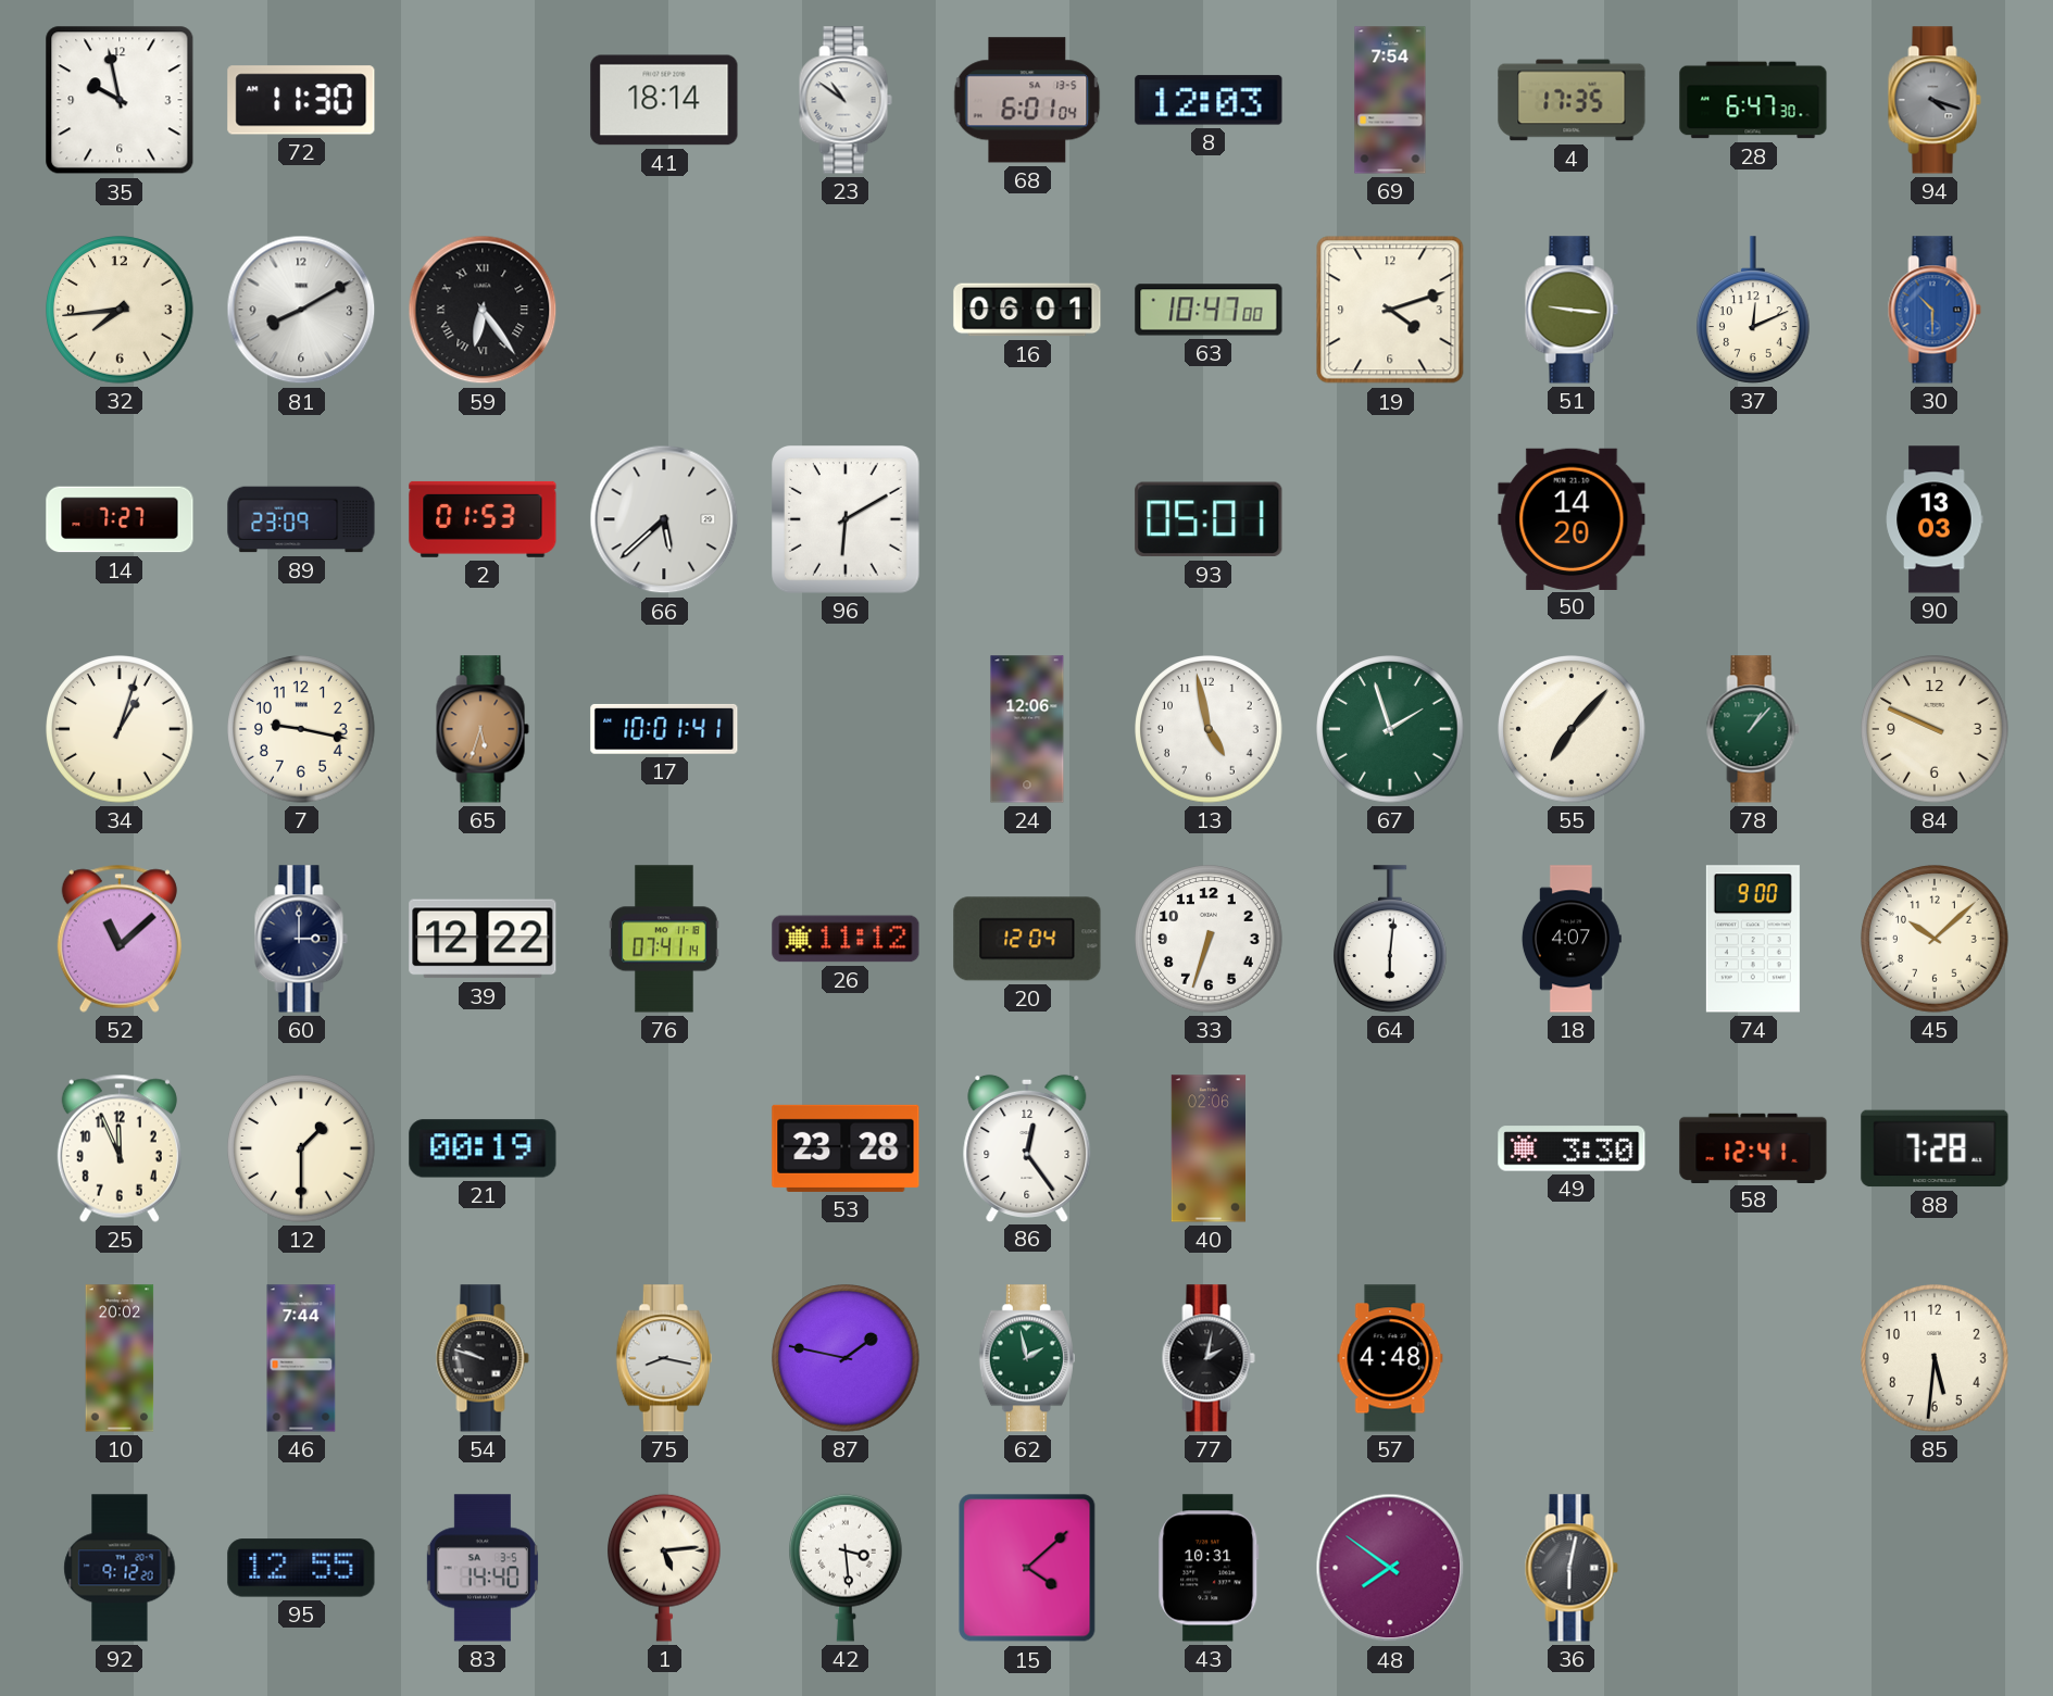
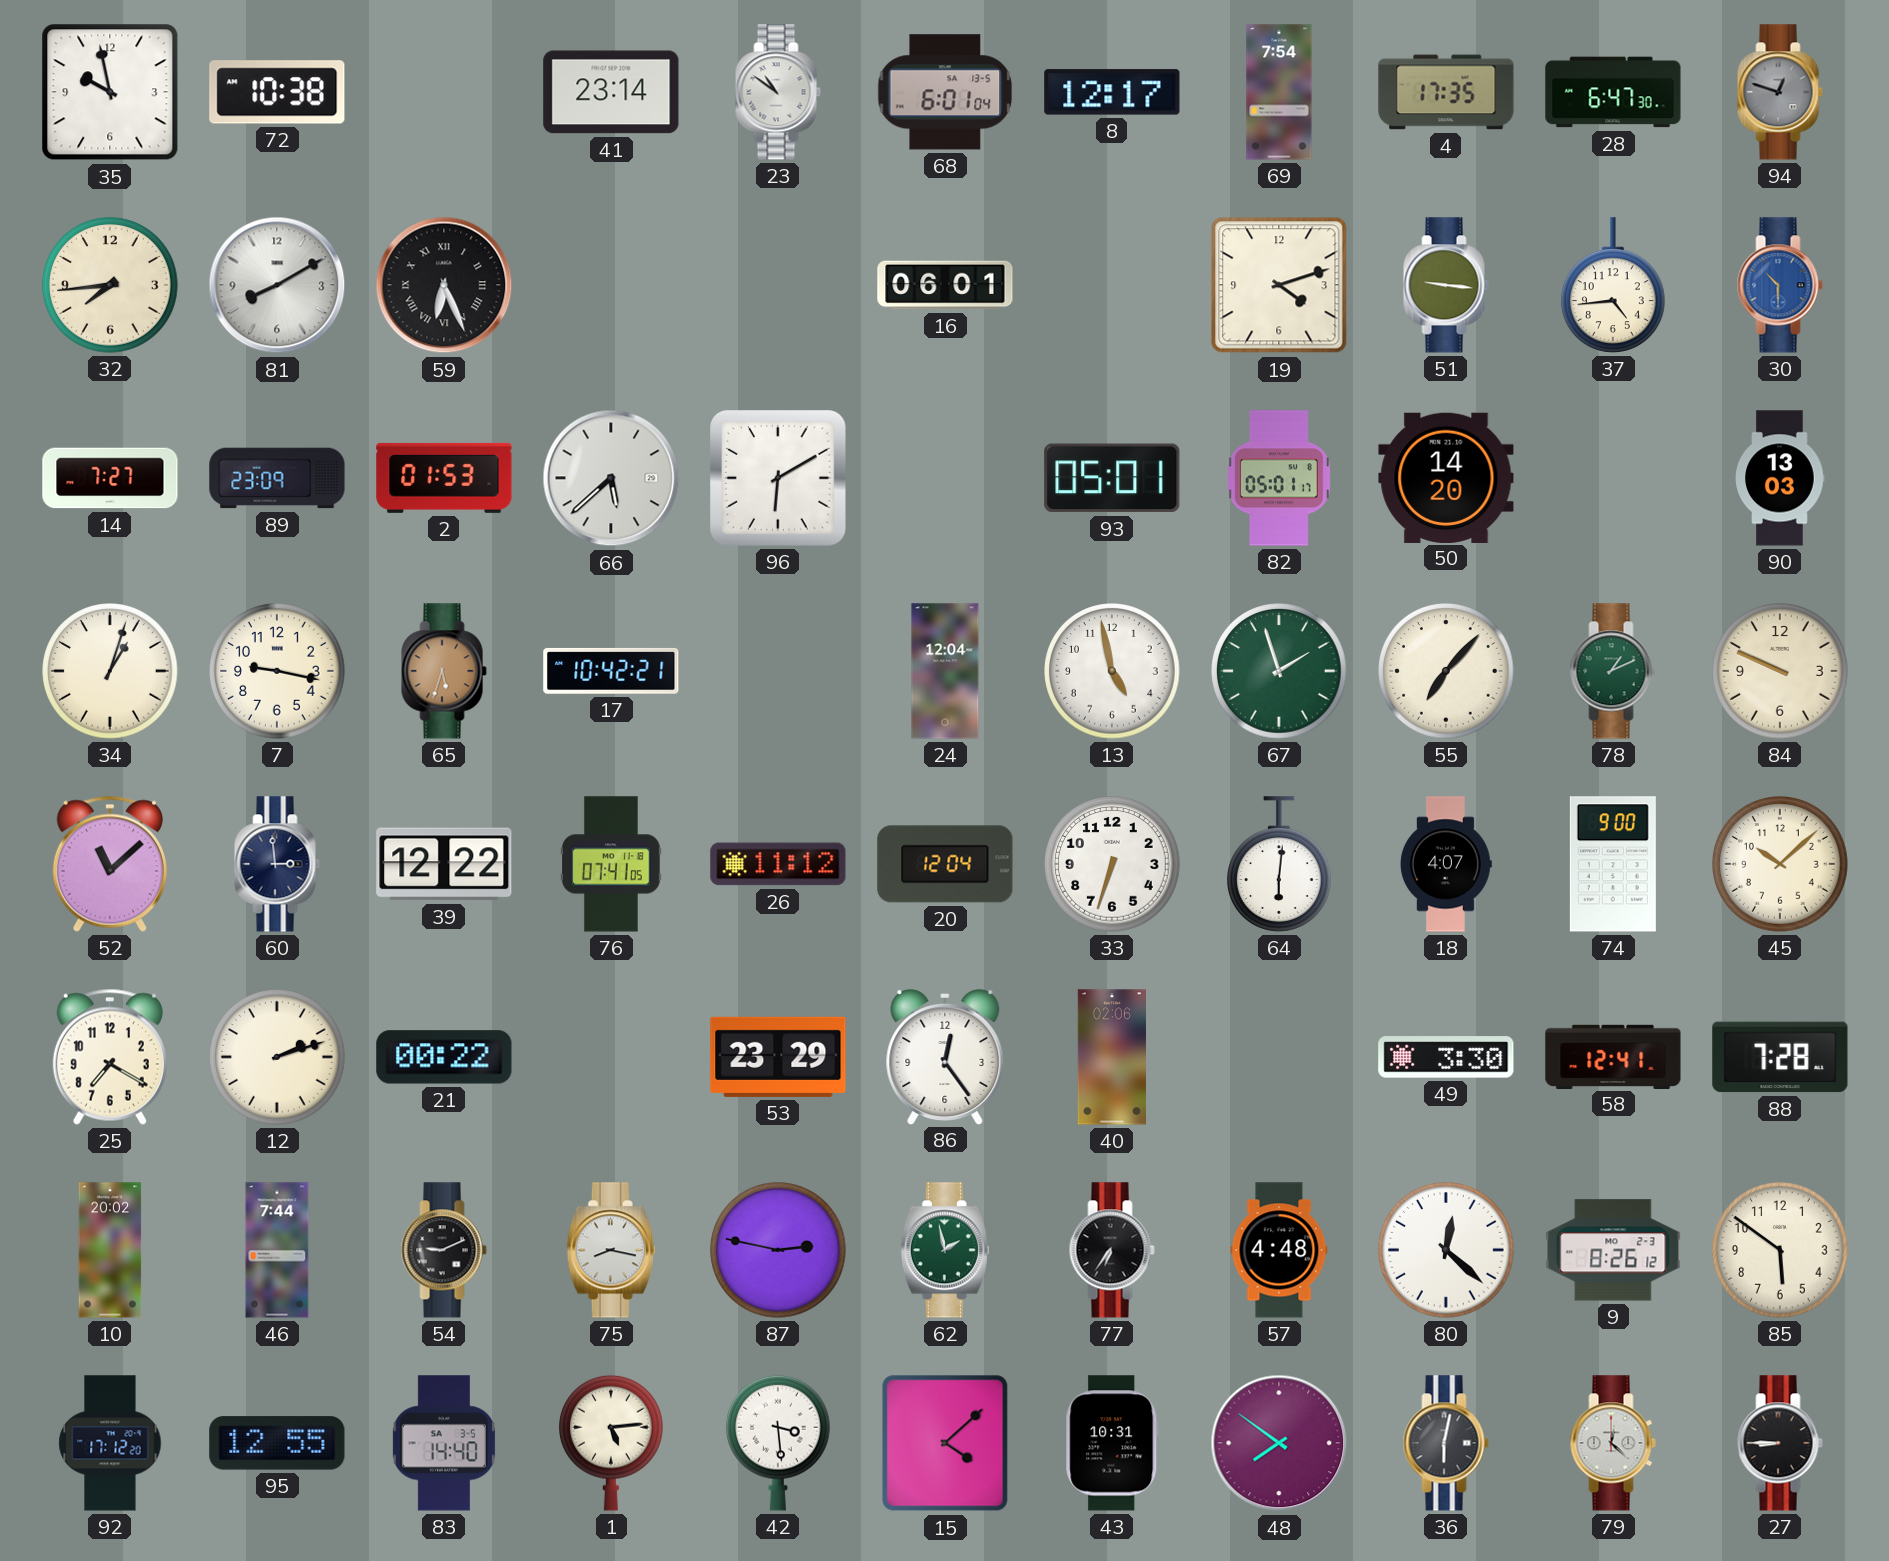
72: 11:30 -> 10:38
41: 18:14 -> 23:14
8: 12:03 -> 12:17
94: 4:18 -> 12:48
59: 6:24 -> 6:26
63: 10:47 -> none
37: 12:11 -> 4:44
82: none -> 05:01
17: 10:01 -> 10:42
24: 12:06 -> 12:04
78: 1:07 -> 1:11
60: 3:00 -> 2:59
76: 07:41:14 -> 07:41:05
25: 11:56 -> 7:20
12: 1:30 -> 2:12
21: 00:19 -> 00:22
53: 23:28 -> 23:29
54: 9:48 -> 9:11
87: 1:47 -> 2:47
77: 2:02 -> 6:36
80: none -> 12:22
9: none -> 8:26
85: 5:31 -> 5:51
92: 9:12 -> 17:12
79: none -> 12:22
27: none -> 8:45
